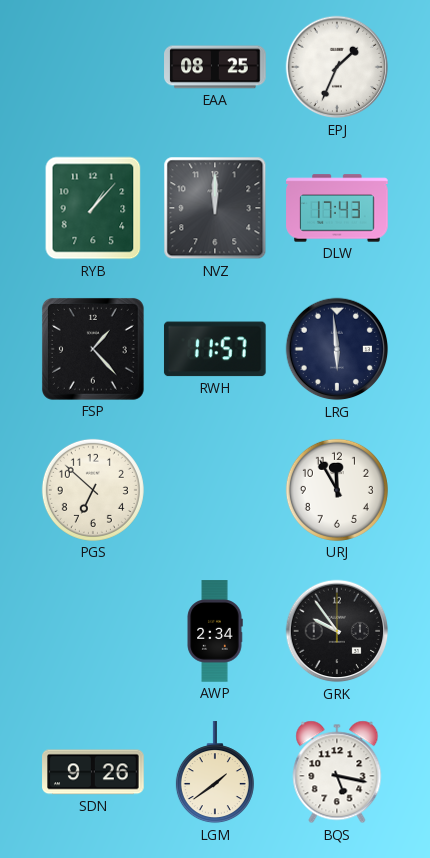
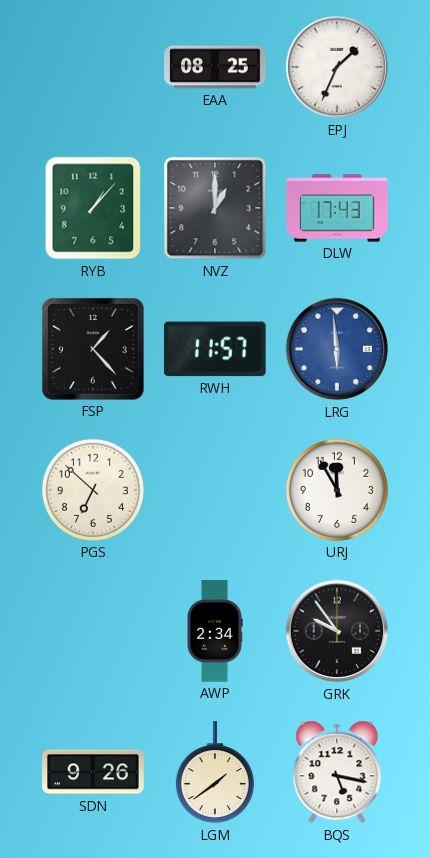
NVZ: 12:00 -> 1:00
LRG dial: navy -> blue
